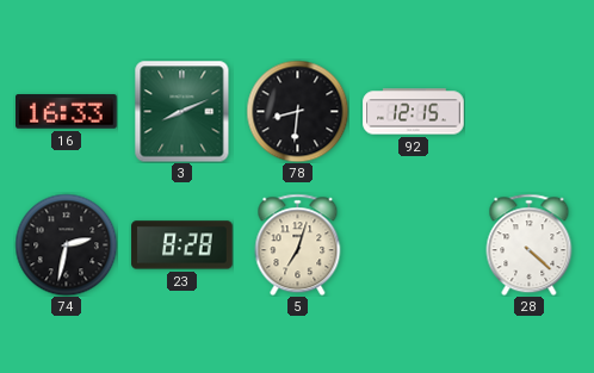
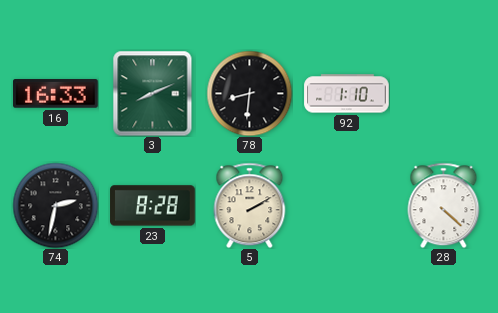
92: 12:15 -> 1:10
5: 7:03 -> 2:10
